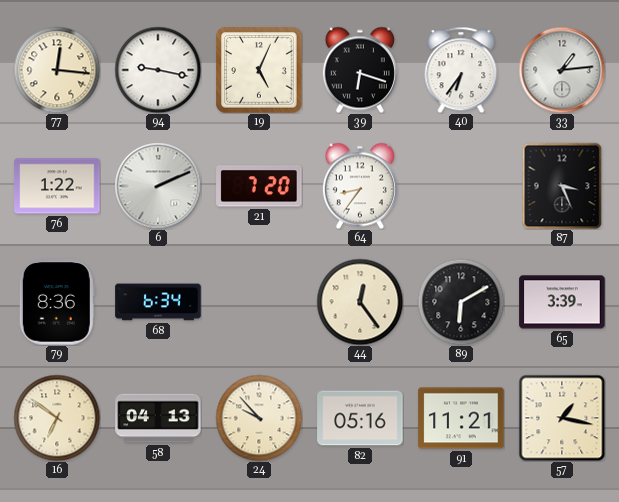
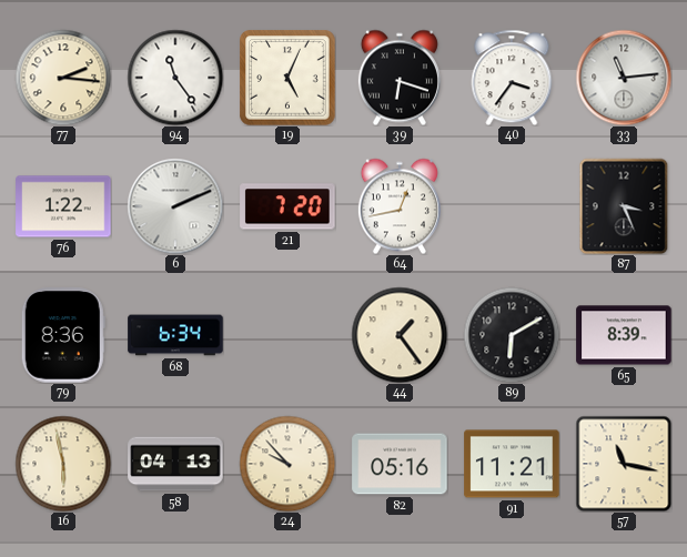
77: 12:16 -> 2:16
94: 9:17 -> 11:24
40: 6:36 -> 3:36
33: 1:14 -> 11:14
64: 8:36 -> 12:43
44: 12:24 -> 1:24
65: 3:39 -> 8:39
16: 6:51 -> 5:58
57: 1:17 -> 11:17
